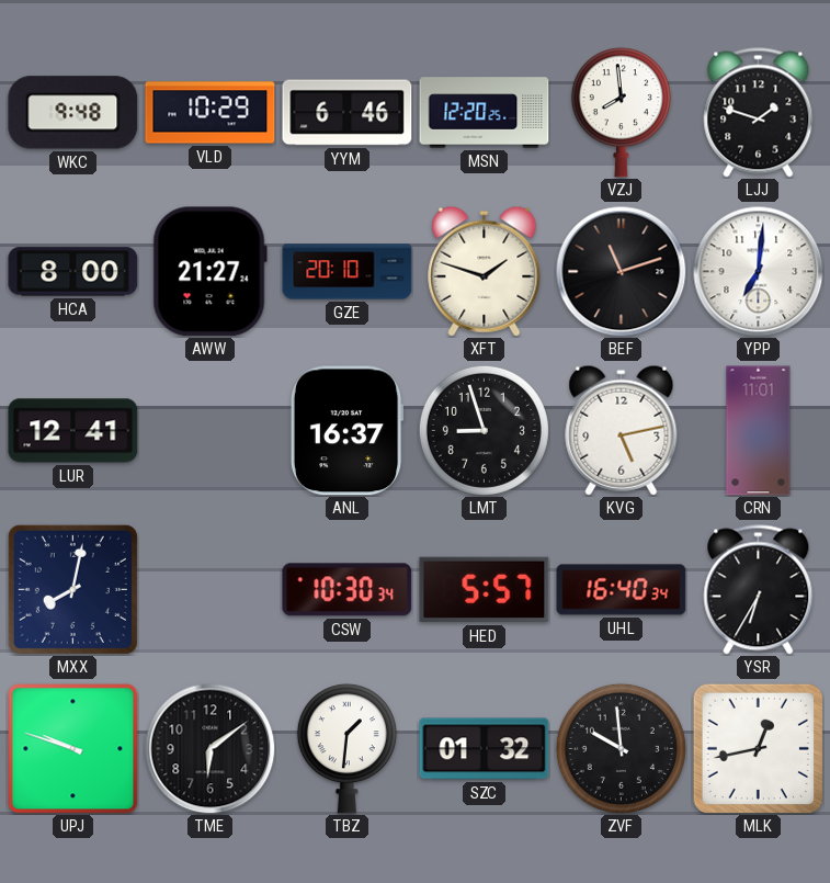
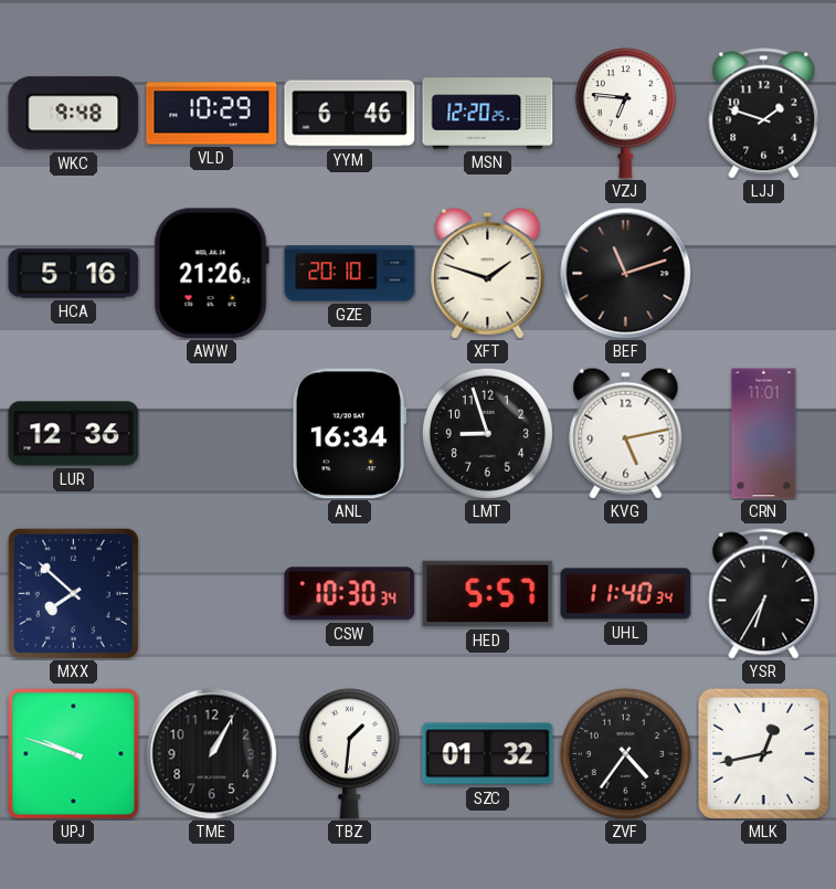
VZJ: 7:59 -> 6:46
HCA: 8:00 -> 5:16
AWW: 21:27 -> 21:26
YPP: 7:01 -> none
LUR: 12:41 -> 12:36
ANL: 16:37 -> 16:34
MXX: 8:02 -> 7:52
UHL: 16:40 -> 11:40
TME: 6:09 -> 1:05
ZVF: 9:59 -> 4:36
